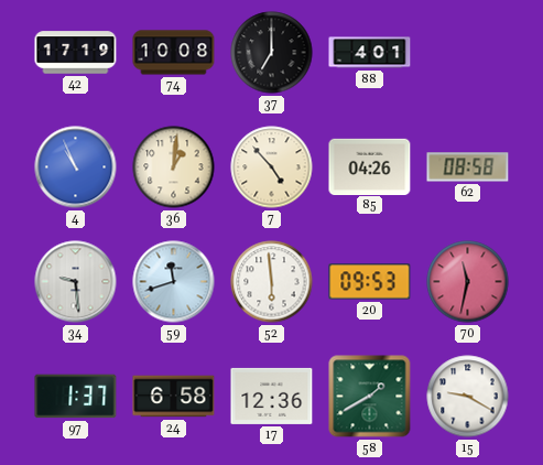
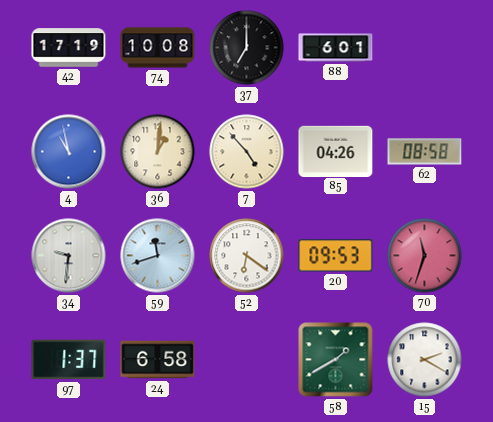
88: 4:01 -> 6:01
4: 10:56 -> 10:58
34: 9:29 -> 9:31
52: 5:59 -> 6:21
70: 11:32 -> 11:33
17: 12:36 -> none
15: 9:20 -> 2:20
